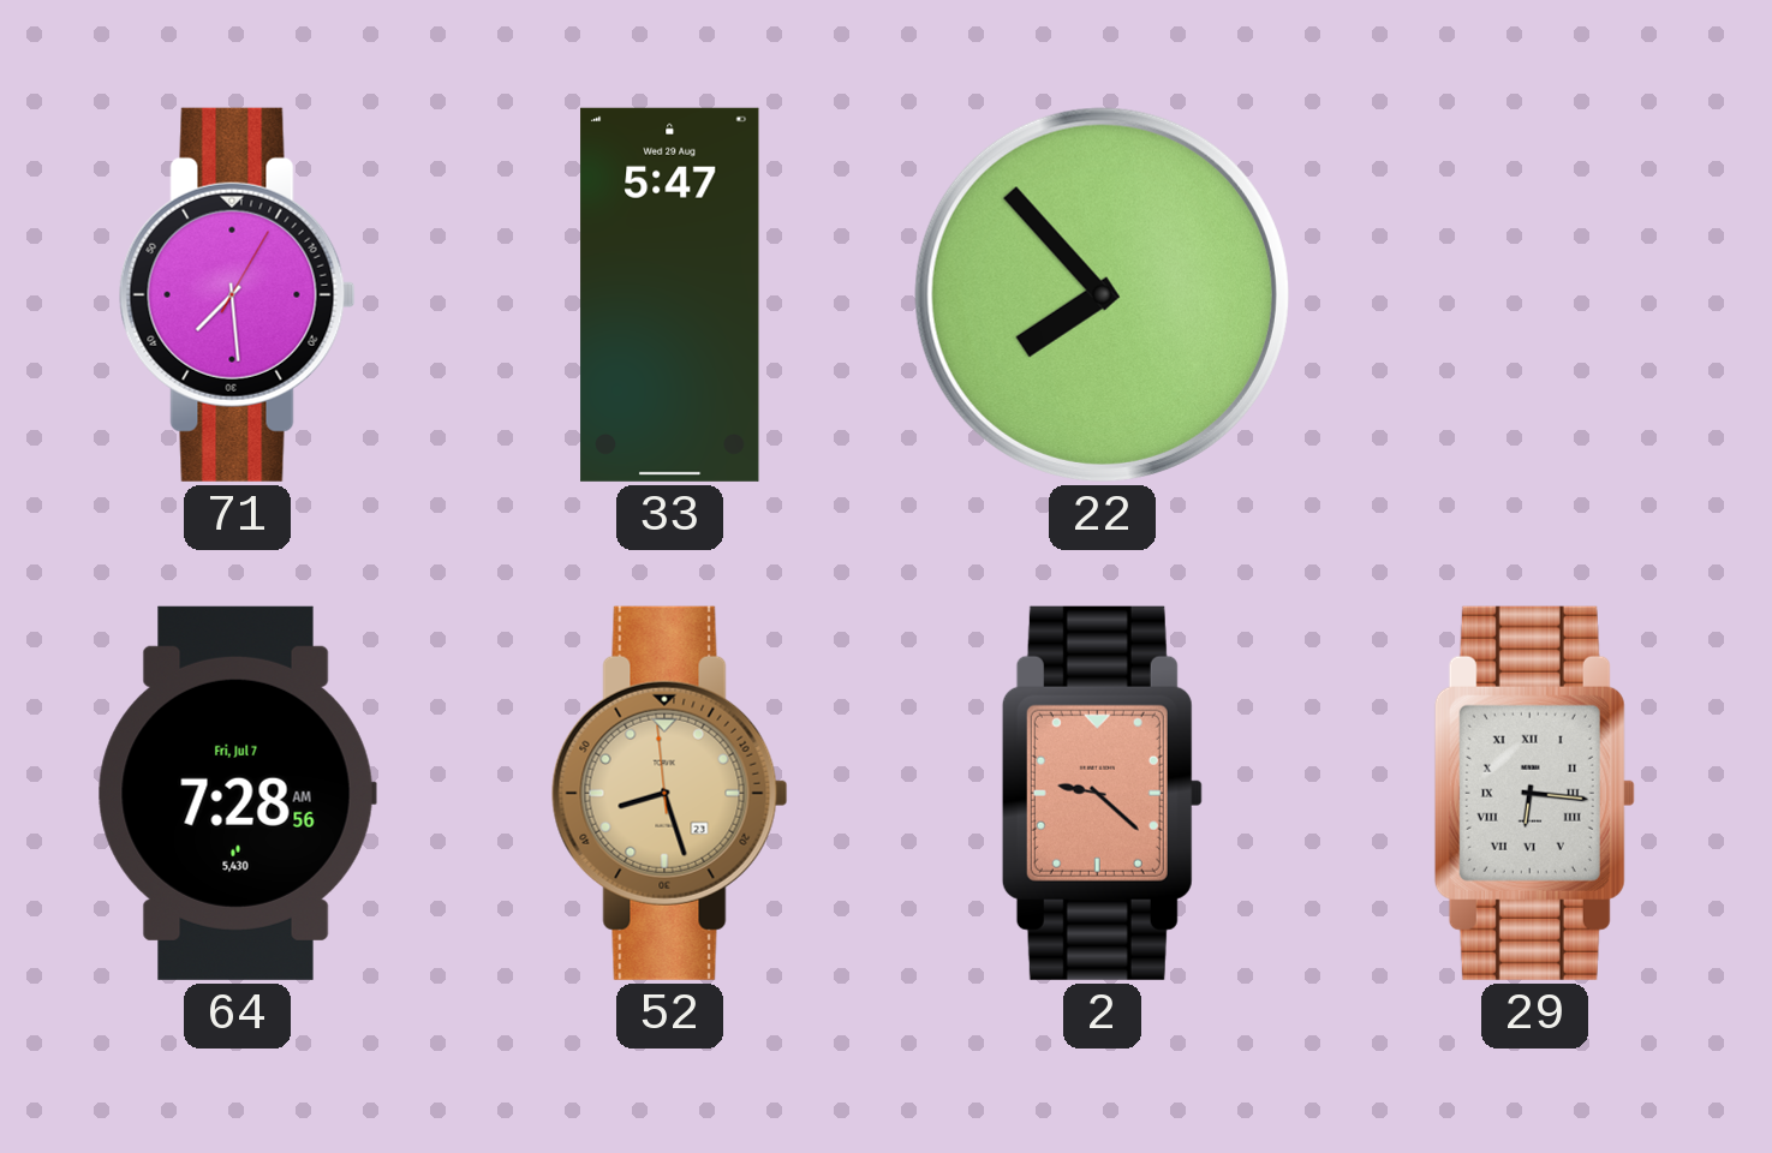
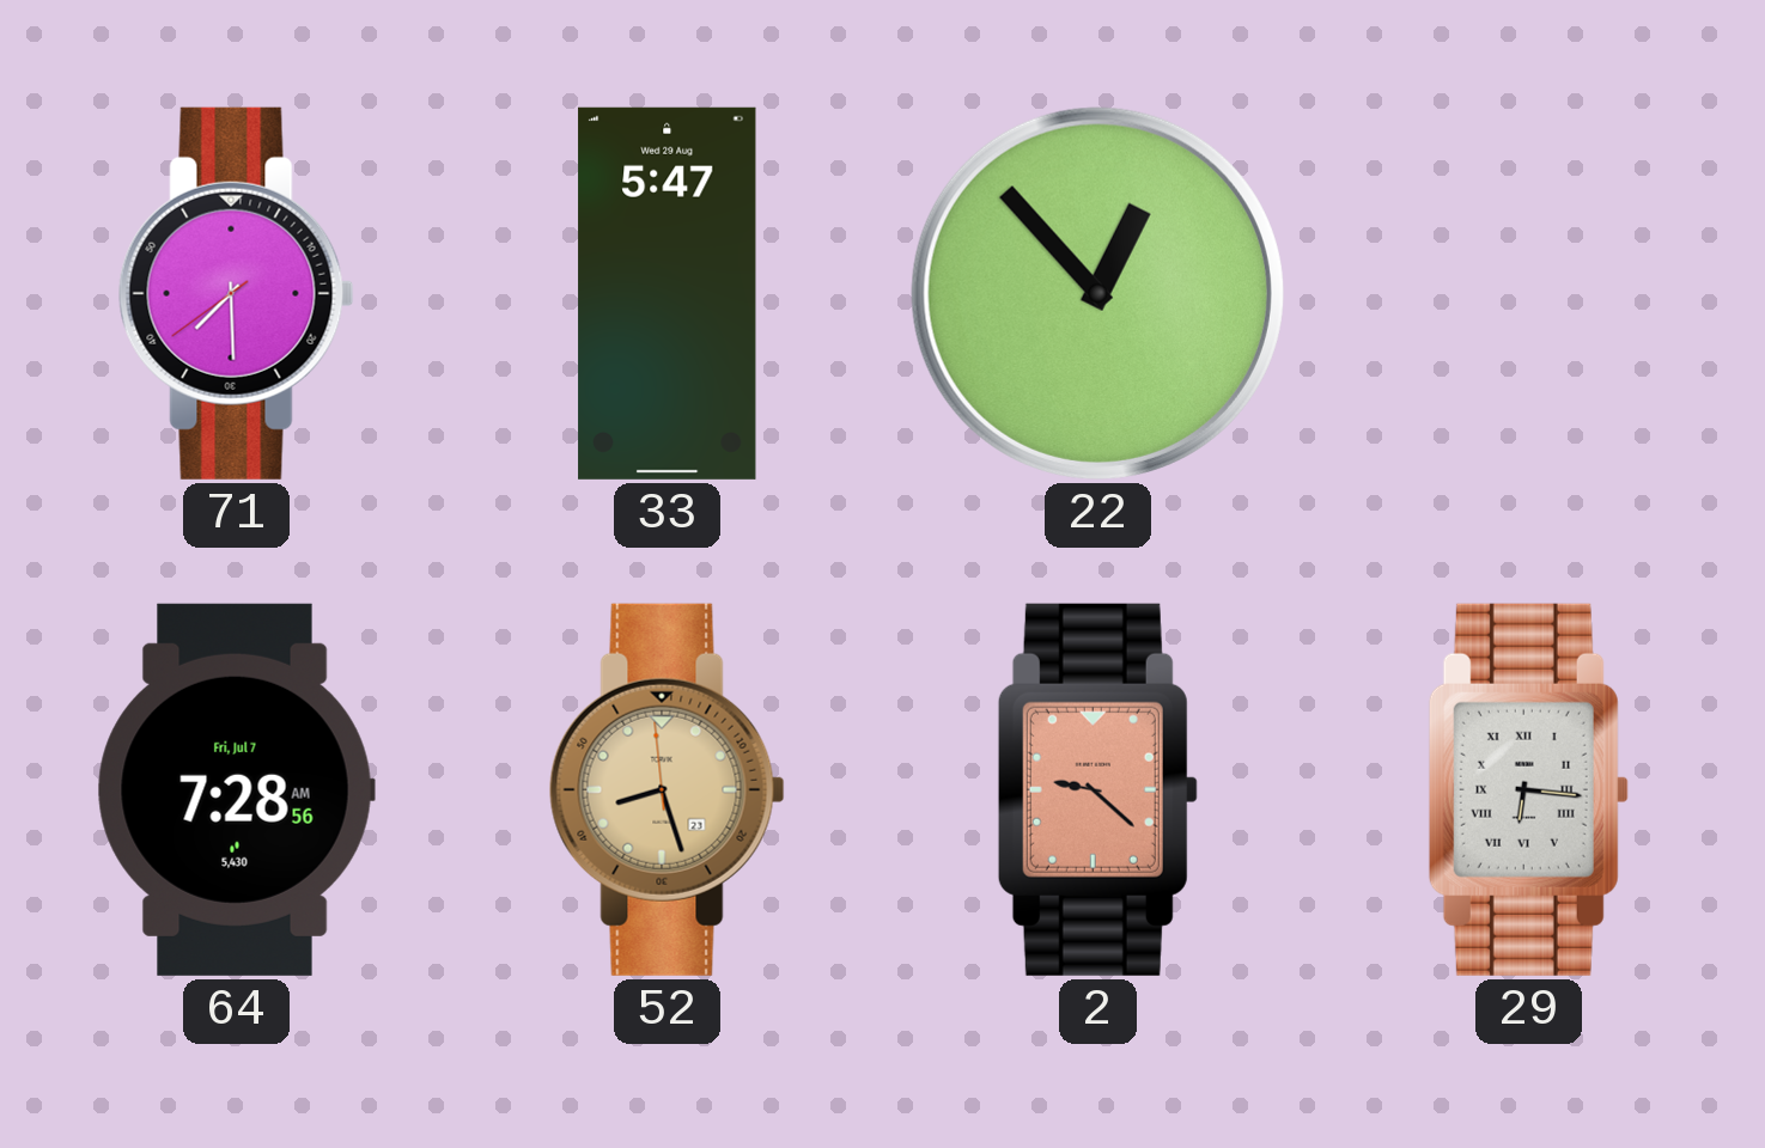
71: 7:29:05 -> 7:29:39
22: 7:53 -> 12:53
